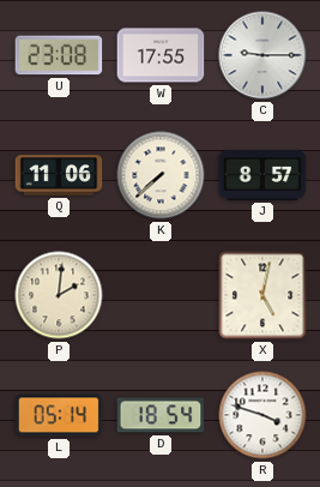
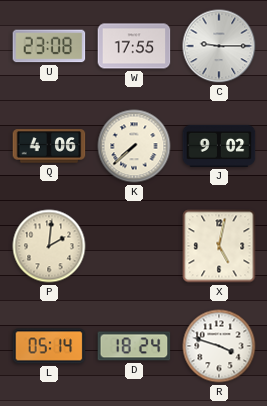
Q: 11:06 -> 4:06
J: 8:57 -> 9:02
D: 18:54 -> 18:24
